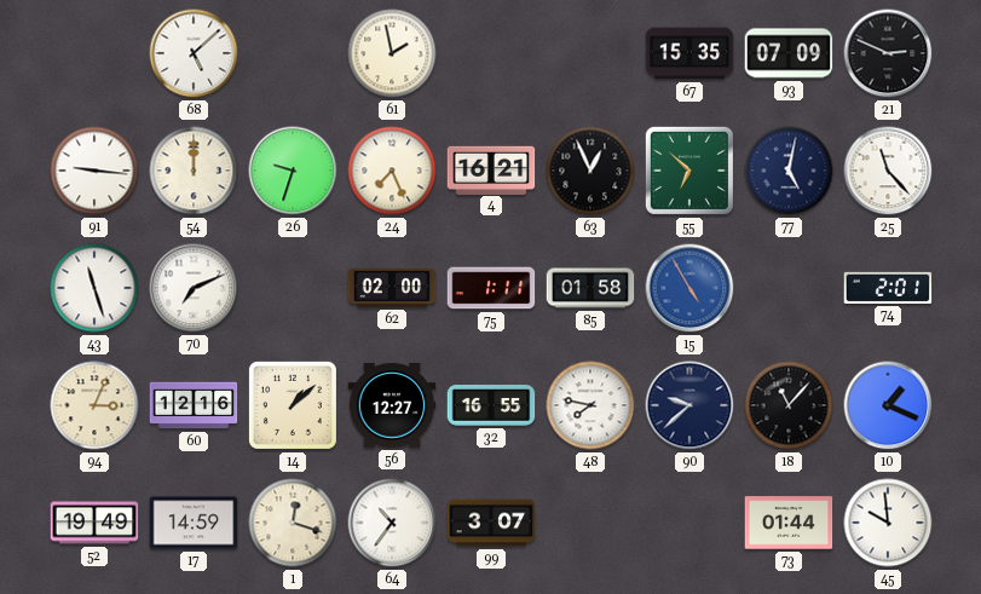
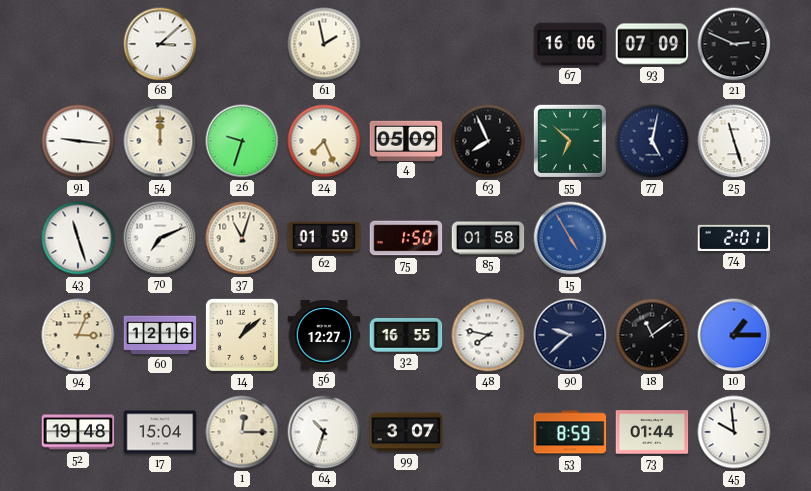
68: 5:08 -> 3:08
67: 15:35 -> 16:06
4: 16:21 -> 05:09
63: 12:56 -> 7:56
25: 11:23 -> 11:27
37: none -> 11:03
62: 02:00 -> 01:59
75: 1:11 -> 1:50
18: 11:07 -> 11:09
10: 1:19 -> 1:15
52: 19:49 -> 19:48
17: 14:59 -> 15:04
1: 12:18 -> 12:15
64: 10:36 -> 10:33
53: none -> 8:59
